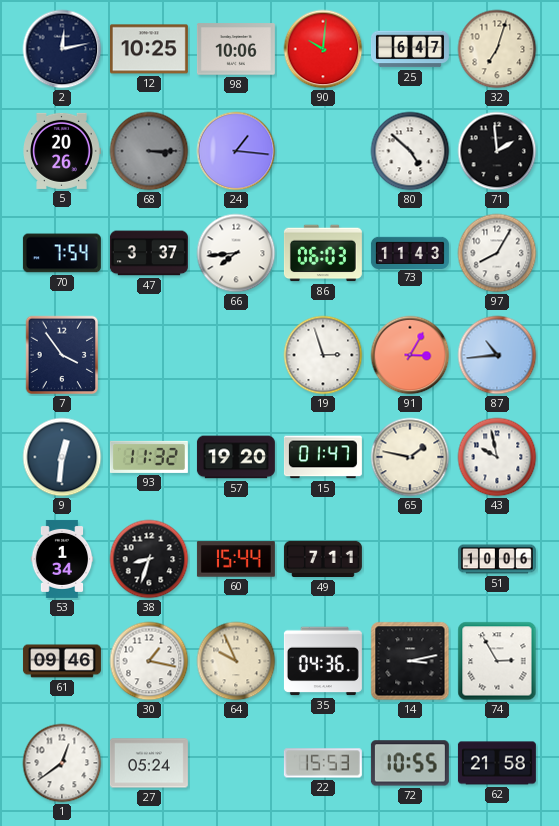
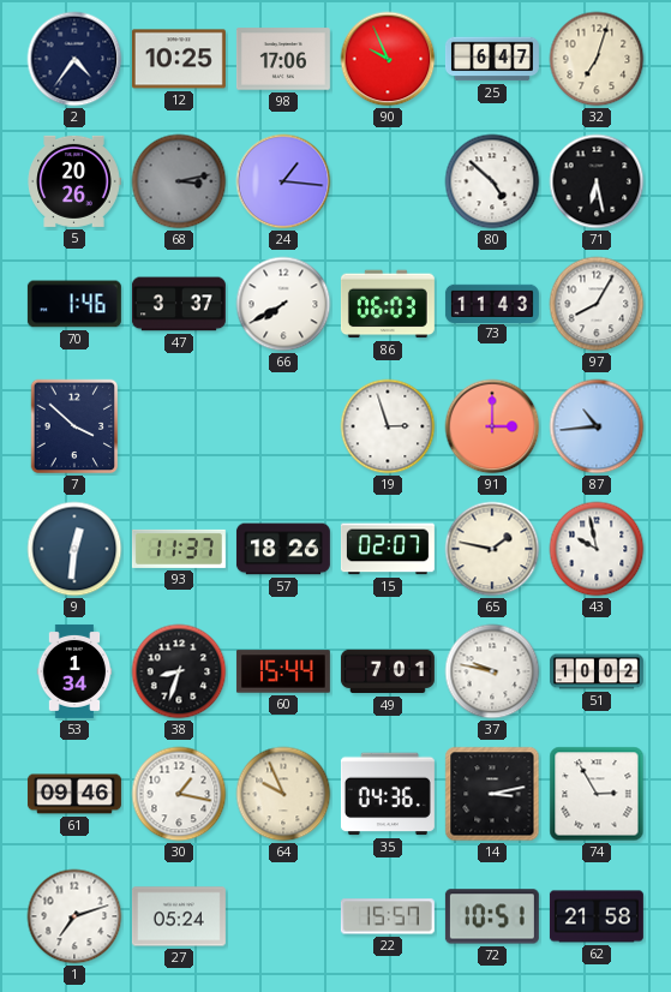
2: 12:13 -> 4:36
98: 10:06 -> 17:06
90: 10:01 -> 9:56
68: 3:15 -> 3:13
71: 1:59 -> 6:28
70: 7:54 -> 1:46
66: 7:44 -> 7:40
7: 3:54 -> 3:52
91: 3:05 -> 3:00
93: 11:32 -> 11:37
57: 19:20 -> 18:26
15: 01:47 -> 02:07
49: 7:11 -> 7:01
37: none -> 9:47
51: 10:06 -> 10:02
1: 12:39 -> 7:12
22: 15:53 -> 15:57
72: 10:55 -> 10:51
